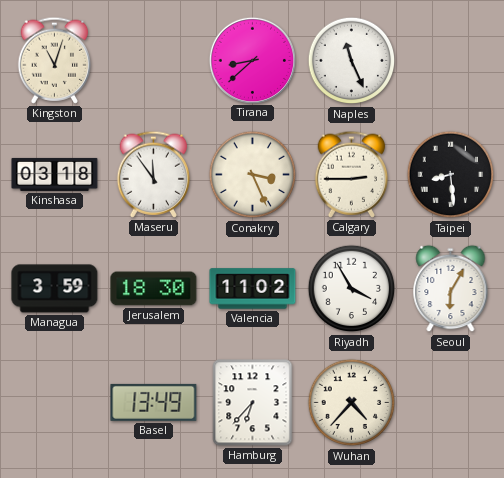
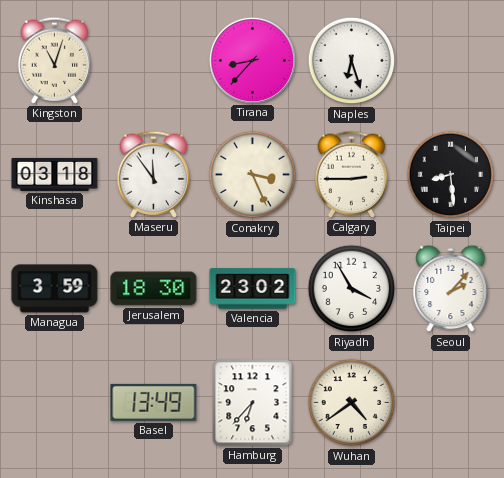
Tirana: 8:38 -> 8:37
Naples: 11:26 -> 6:27
Valencia: 11:02 -> 23:02
Seoul: 6:05 -> 2:07
Wuhan: 4:37 -> 4:39
